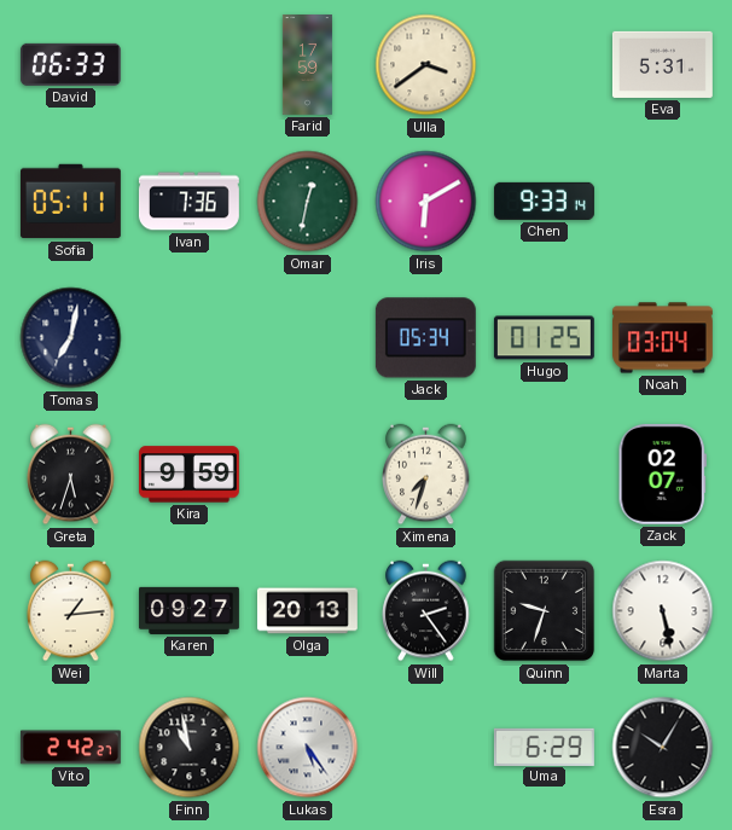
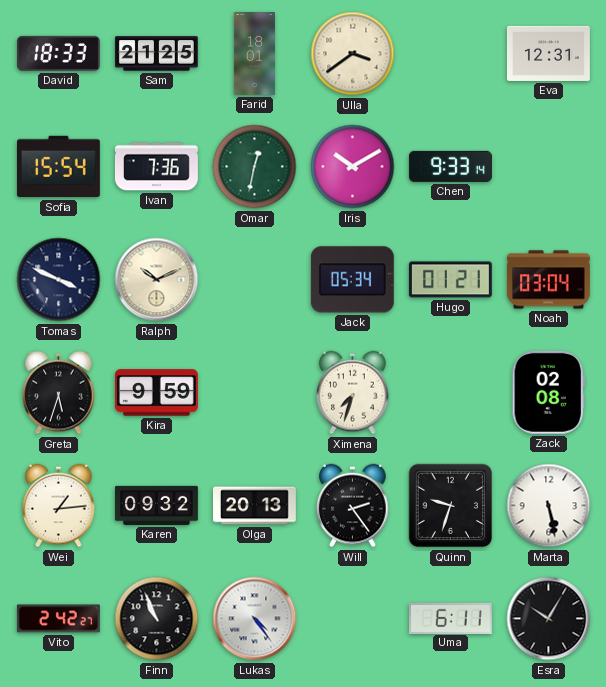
David: 06:33 -> 18:33
Sam: none -> 21:25
Farid: 17:59 -> 18:01
Eva: 5:31 -> 12:31
Sofia: 05:11 -> 15:54
Iris: 6:10 -> 10:10
Tomas: 7:02 -> 3:49
Ralph: none -> 10:11
Hugo: 01:25 -> 01:21
Zack: 02:07 -> 02:08
Karen: 09:27 -> 09:32
Finn: 10:58 -> 10:56
Lukas: 5:24 -> 4:24
Uma: 6:29 -> 6:11
